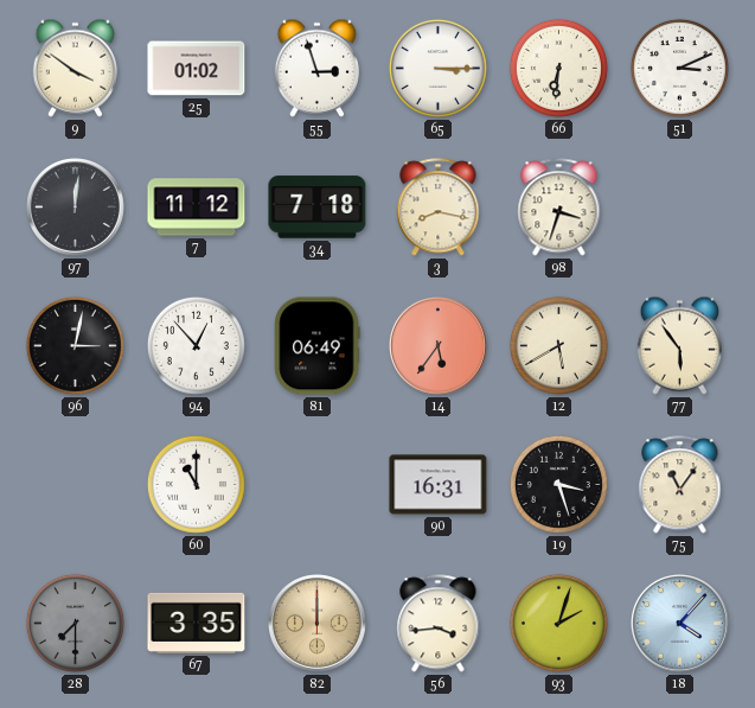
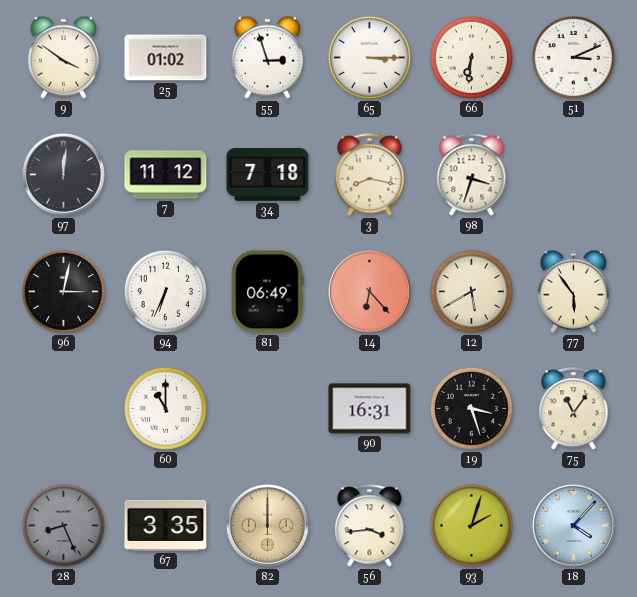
94: 12:53 -> 6:34
14: 5:36 -> 6:23
28: 7:30 -> 8:26
